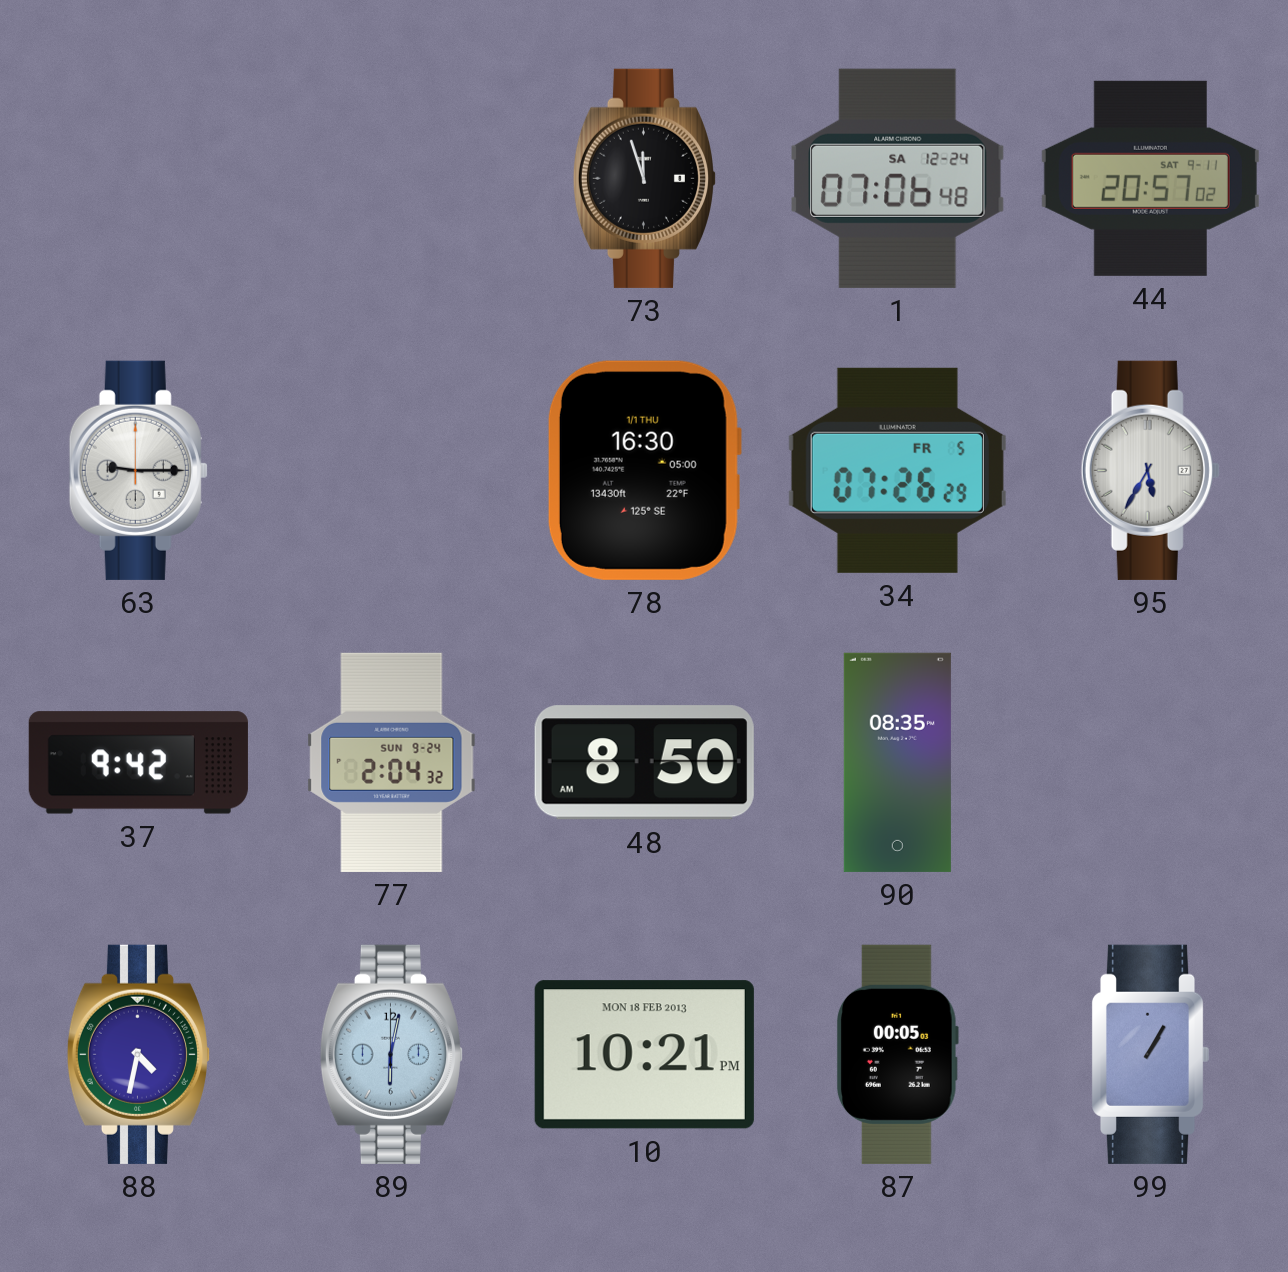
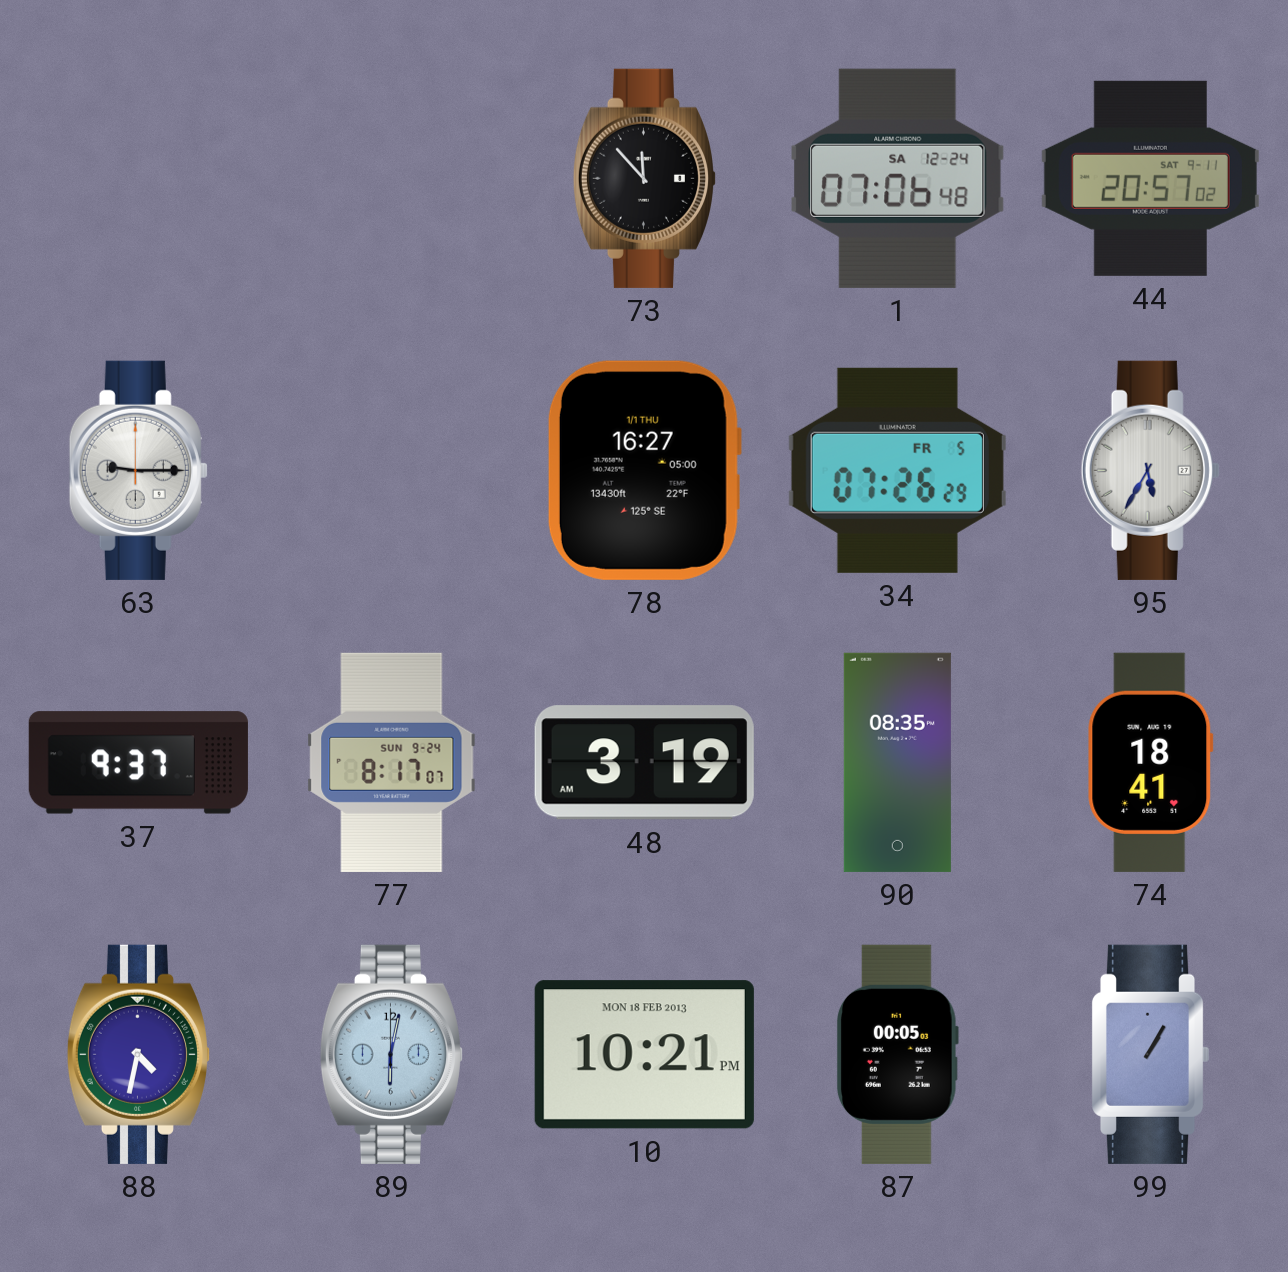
73: 11:57 -> 11:53
78: 16:30 -> 16:27
37: 9:42 -> 9:37
77: 2:04 -> 8:17
48: 8:50 -> 3:19
74: none -> 18:41
